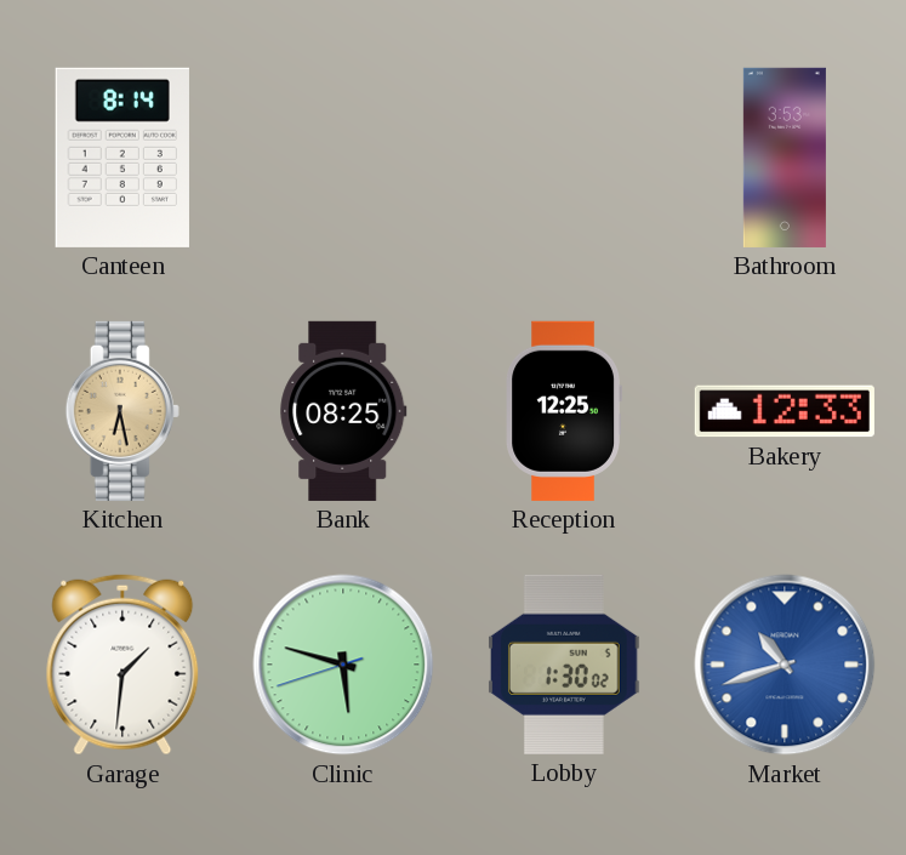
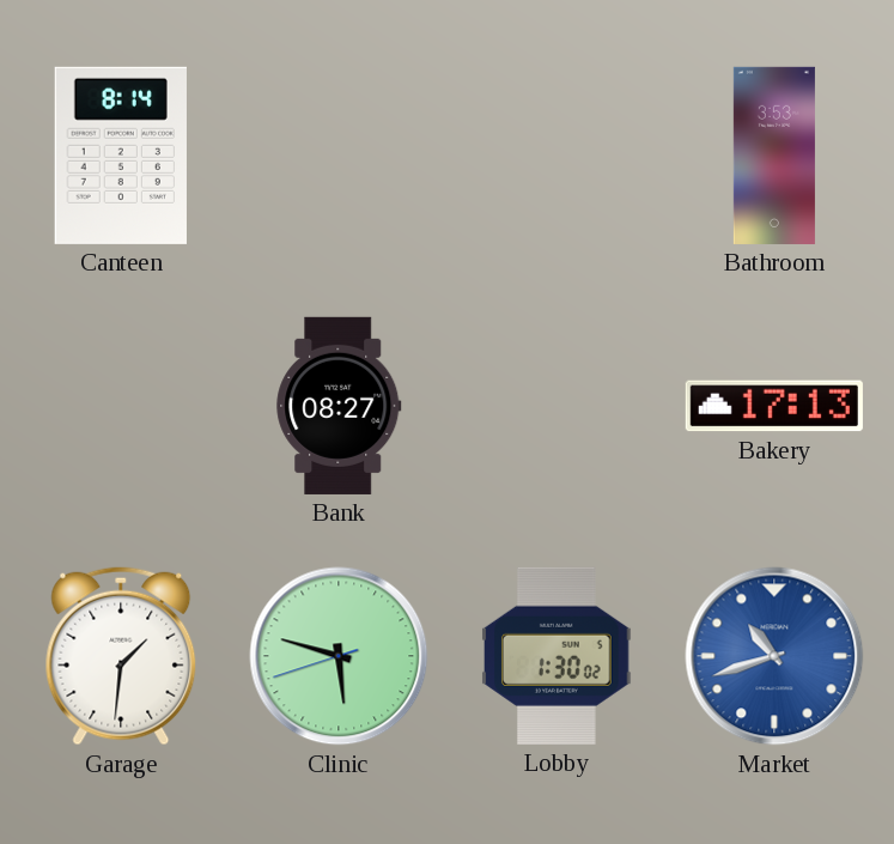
Kitchen: 6:28 -> none
Bank: 08:25 -> 08:27
Reception: 12:25 -> none
Bakery: 12:33 -> 17:13
